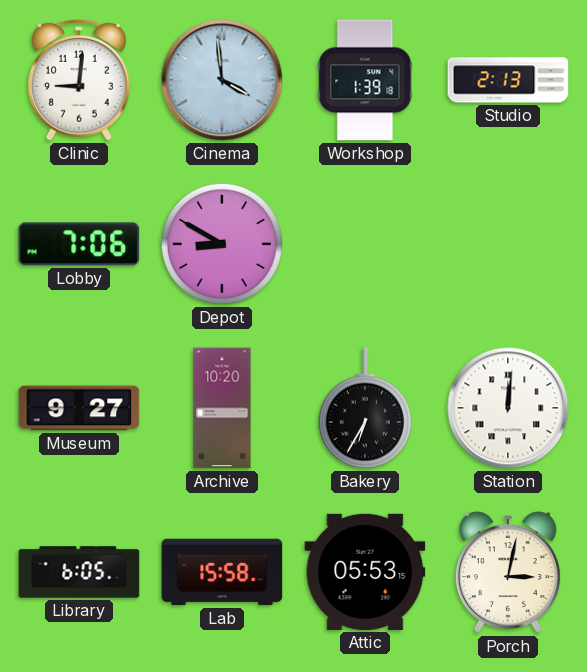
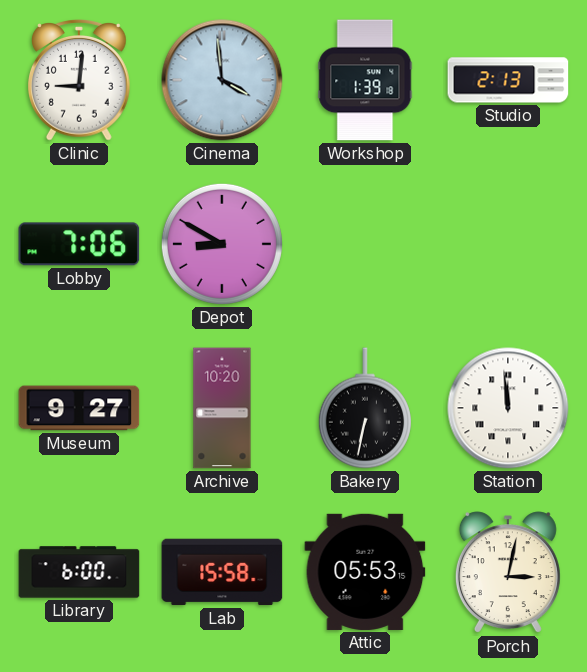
Bakery: 6:35 -> 6:32
Station: 12:01 -> 11:59
Library: 6:05 -> 6:00
